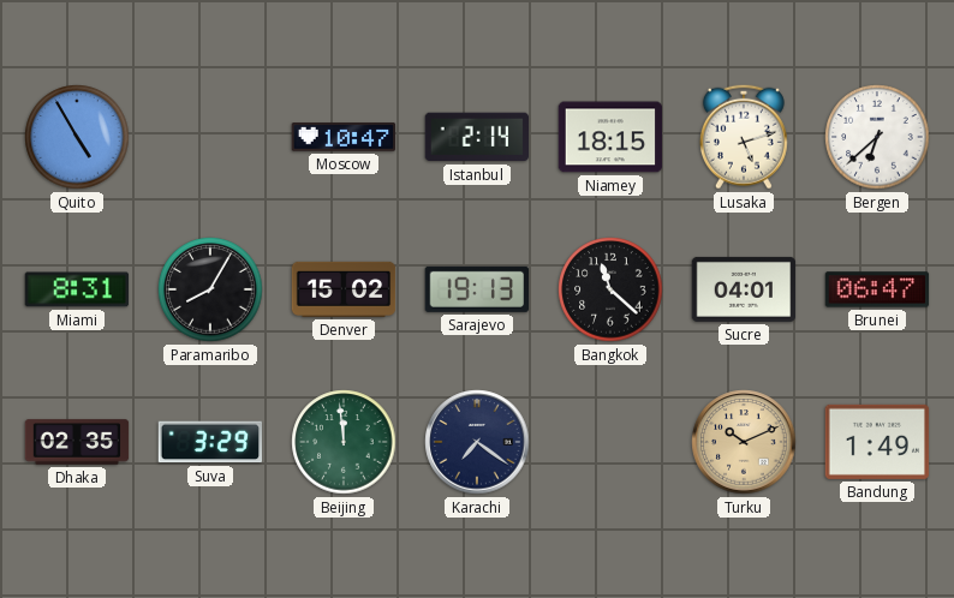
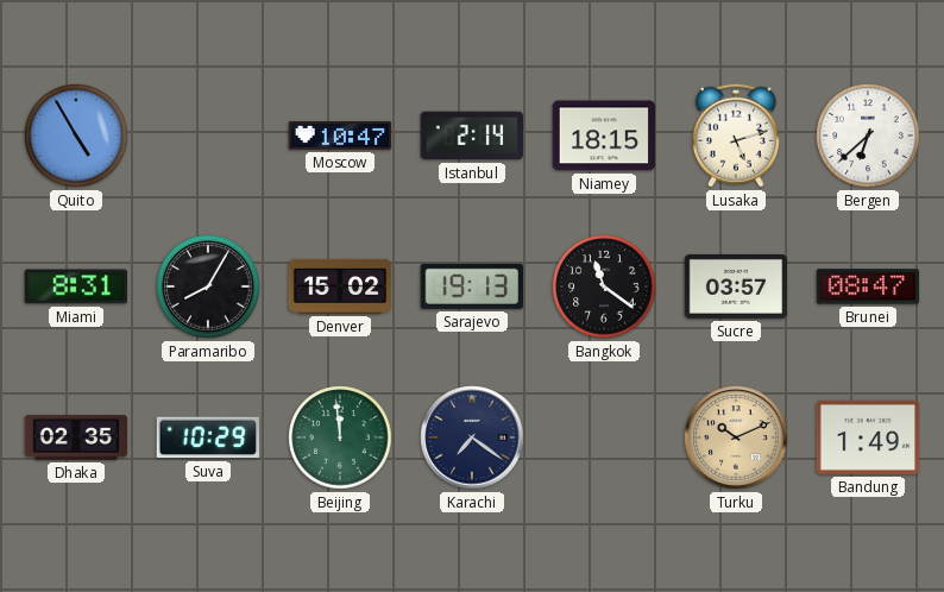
Bangkok: 11:22 -> 11:21
Sucre: 04:01 -> 03:57
Brunei: 06:47 -> 08:47
Suva: 3:29 -> 10:29
